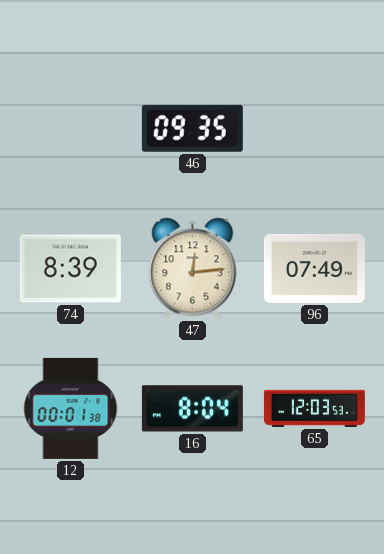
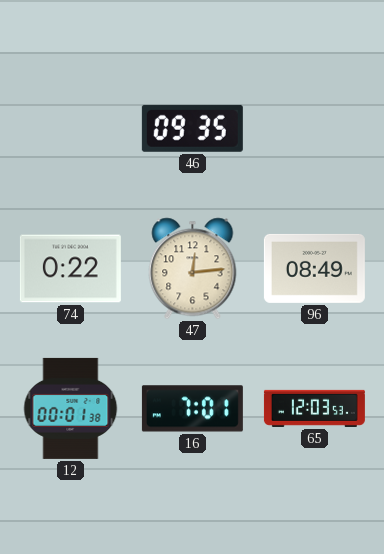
74: 8:39 -> 0:22
96: 07:49 -> 08:49
16: 8:04 -> 7:01
